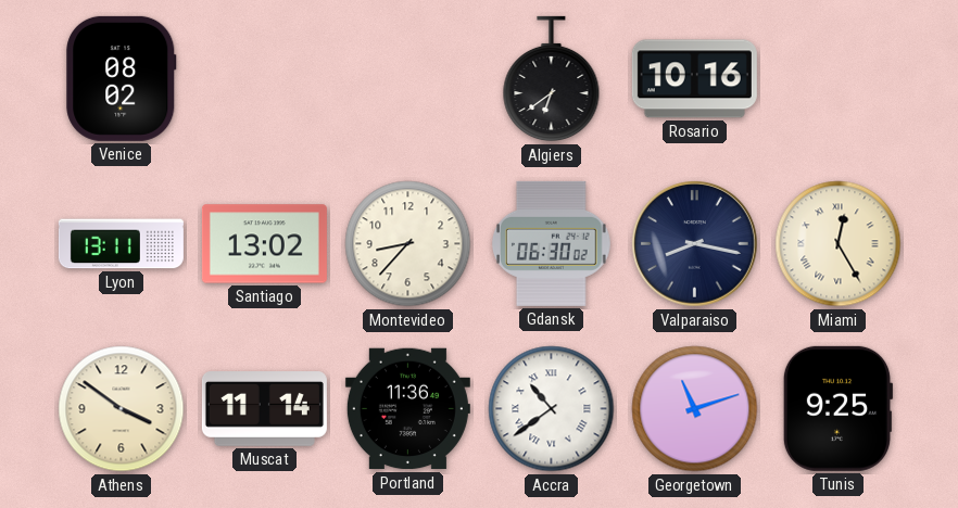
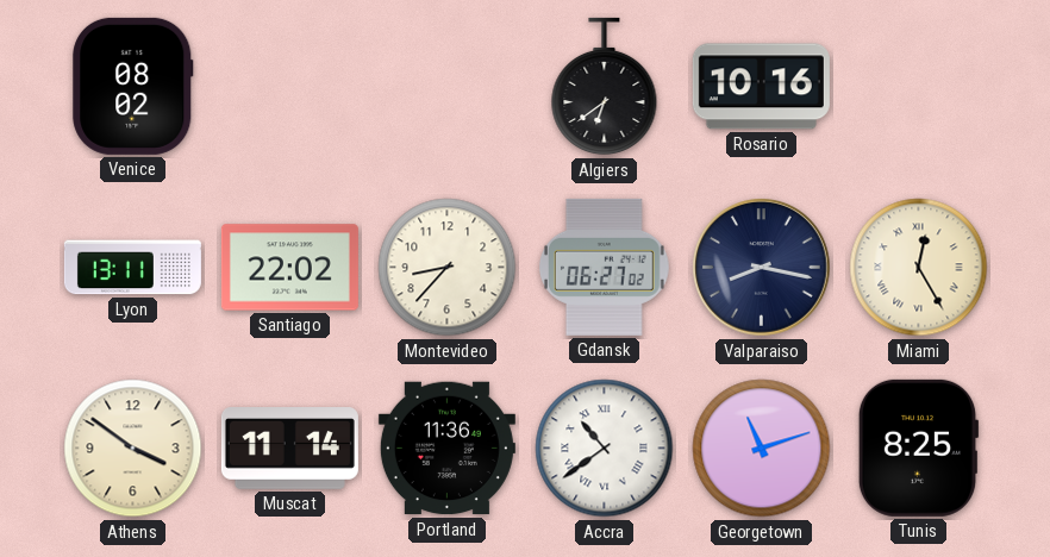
Santiago: 13:02 -> 22:02
Gdansk: 06:30 -> 06:27
Tunis: 9:25 -> 8:25
